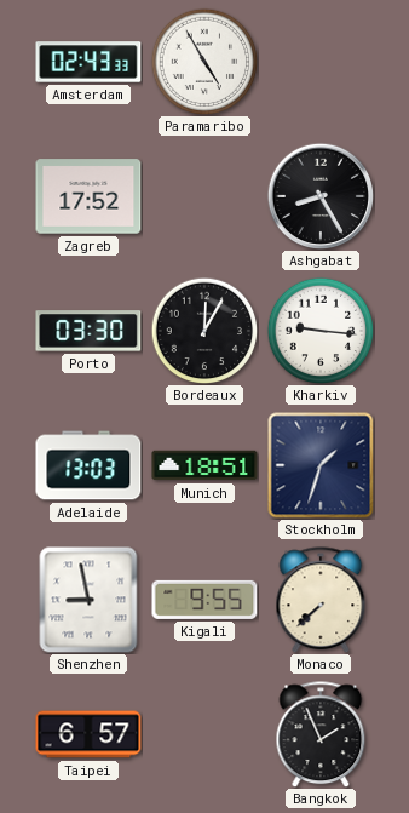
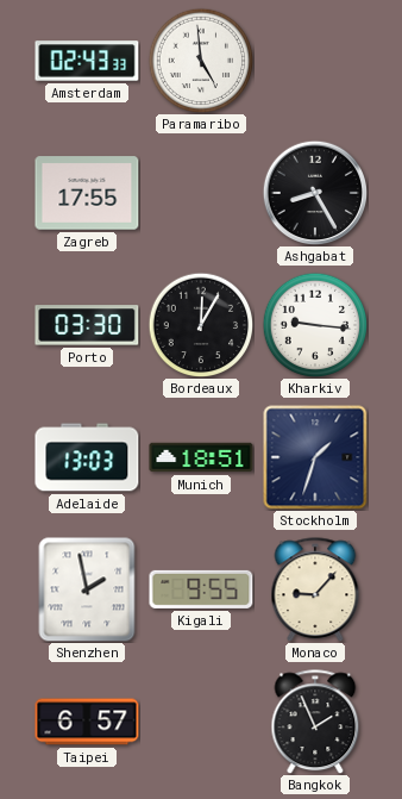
Paramaribo: 4:55 -> 4:59
Zagreb: 17:52 -> 17:55
Shenzhen: 8:58 -> 1:58
Monaco: 7:38 -> 9:07
